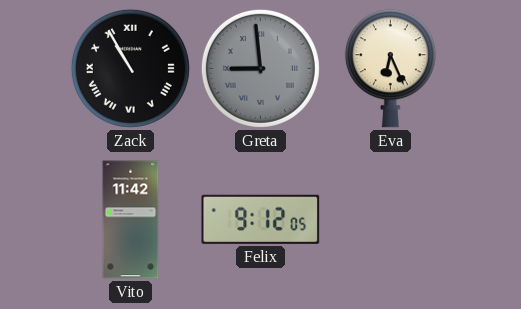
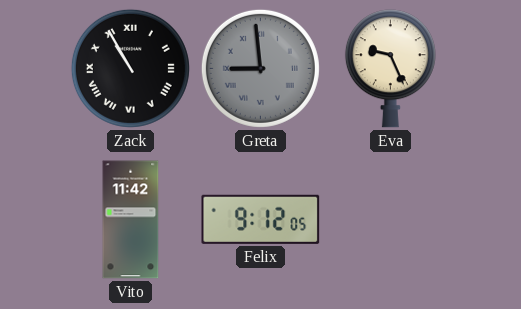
Eva: 6:26 -> 9:26
